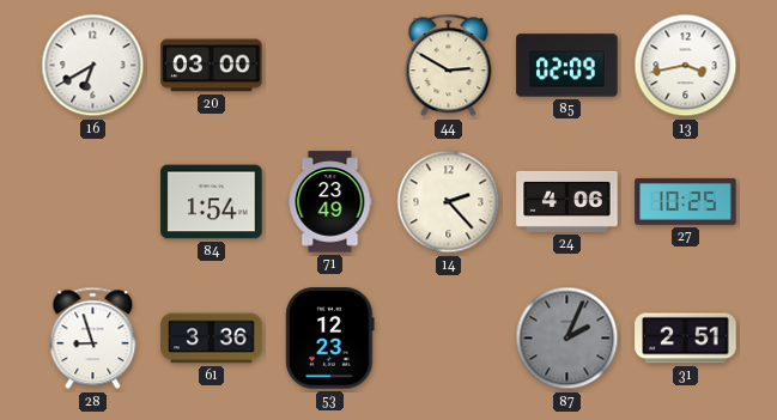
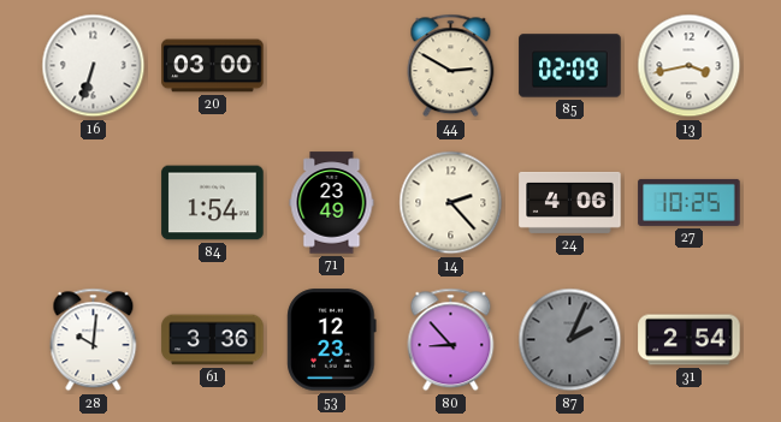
16: 6:40 -> 6:33
28: 8:57 -> 10:01
80: none -> 8:53
31: 2:51 -> 2:54
